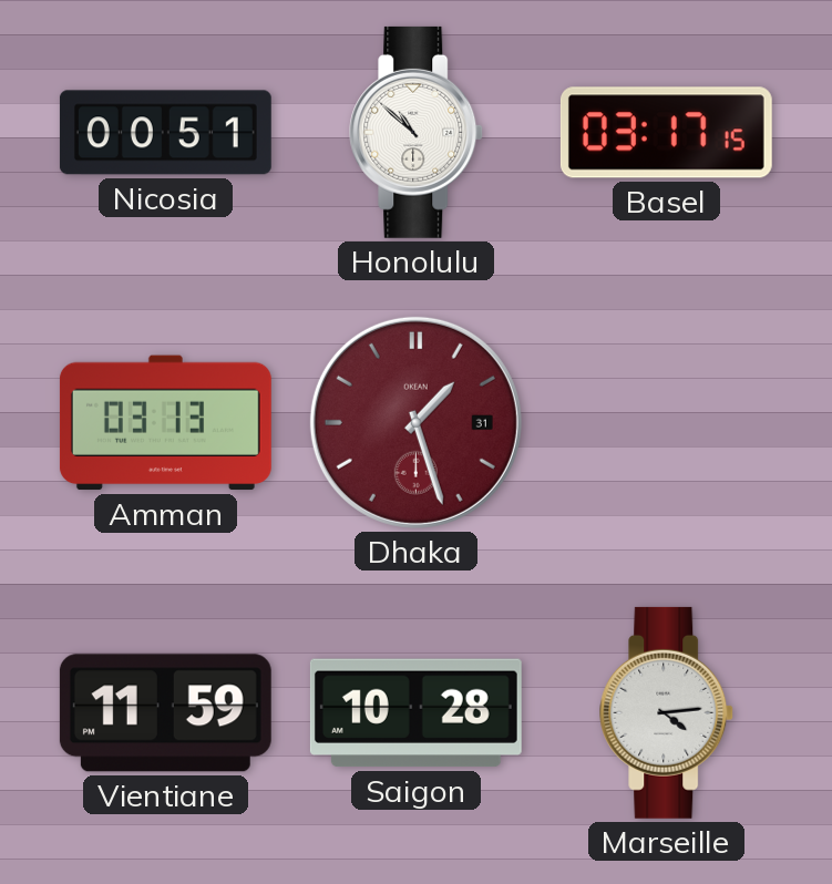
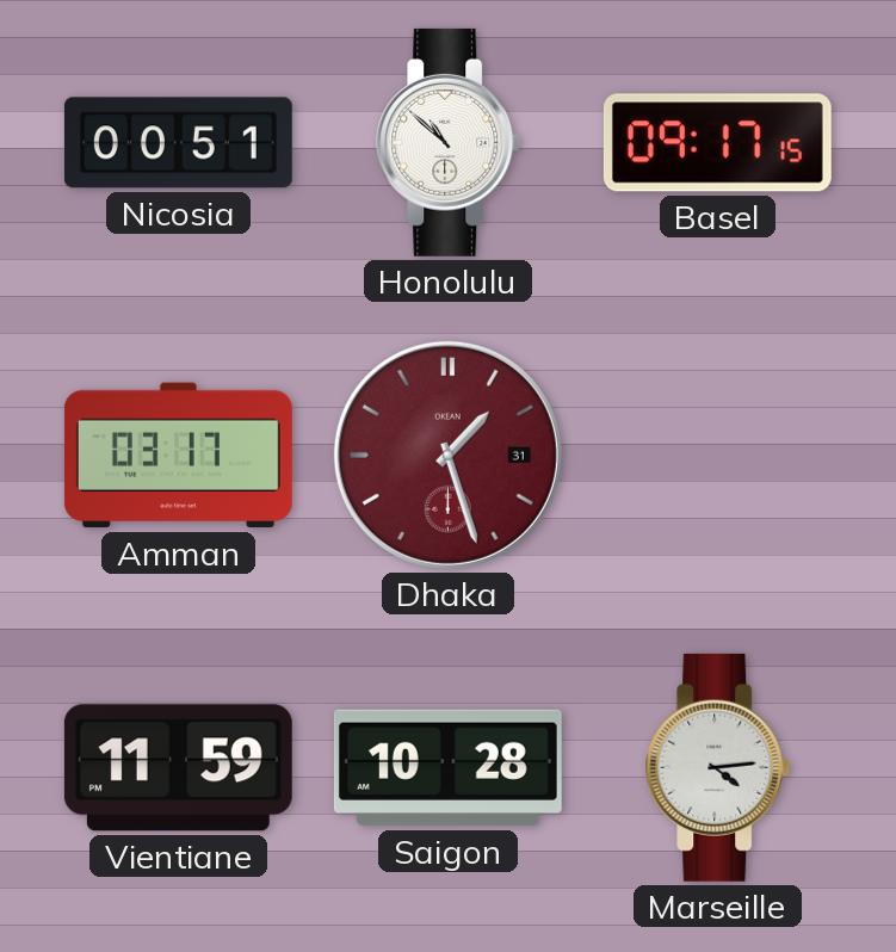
Basel: 03:17 -> 09:17
Amman: 03:13 -> 03:17
